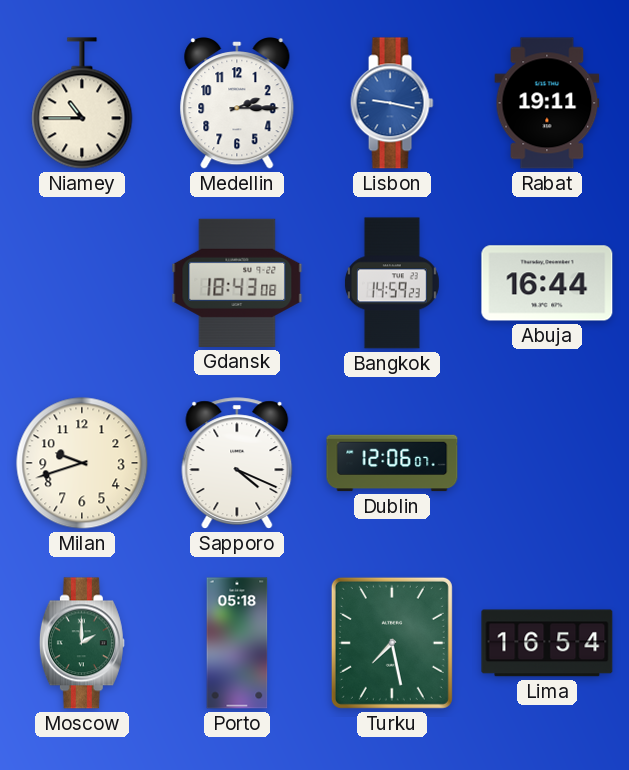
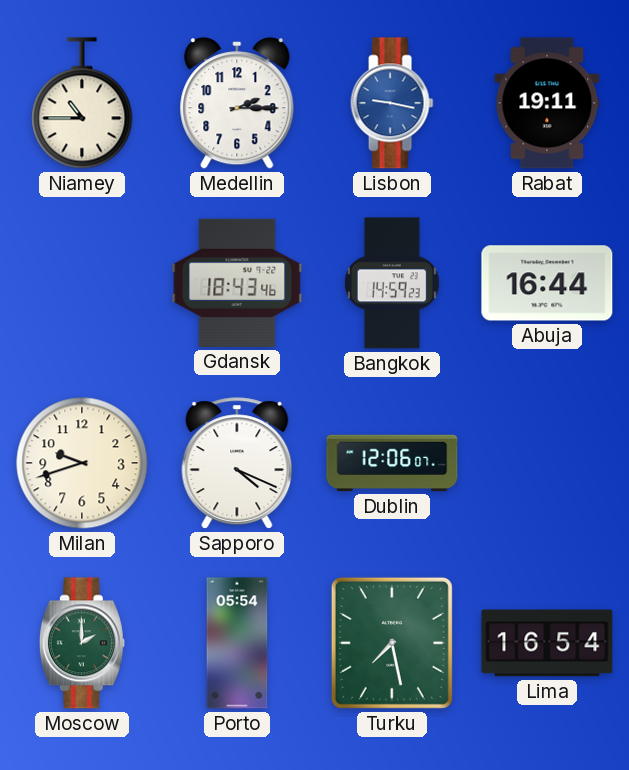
Gdansk: 18:43:08 -> 18:43:46
Porto: 05:18 -> 05:54
